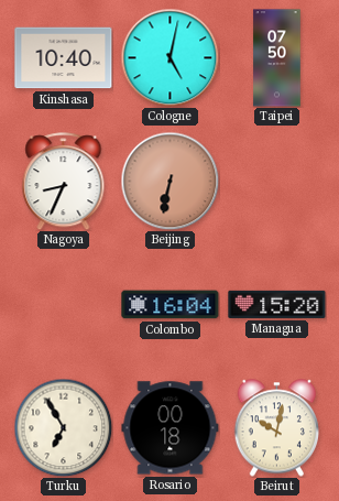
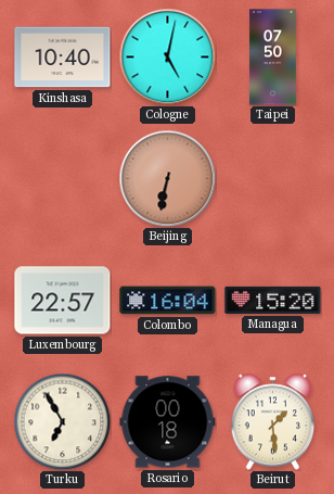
Nagoya: 8:34 -> none
Luxembourg: none -> 22:57
Beirut: 10:02 -> 1:29
